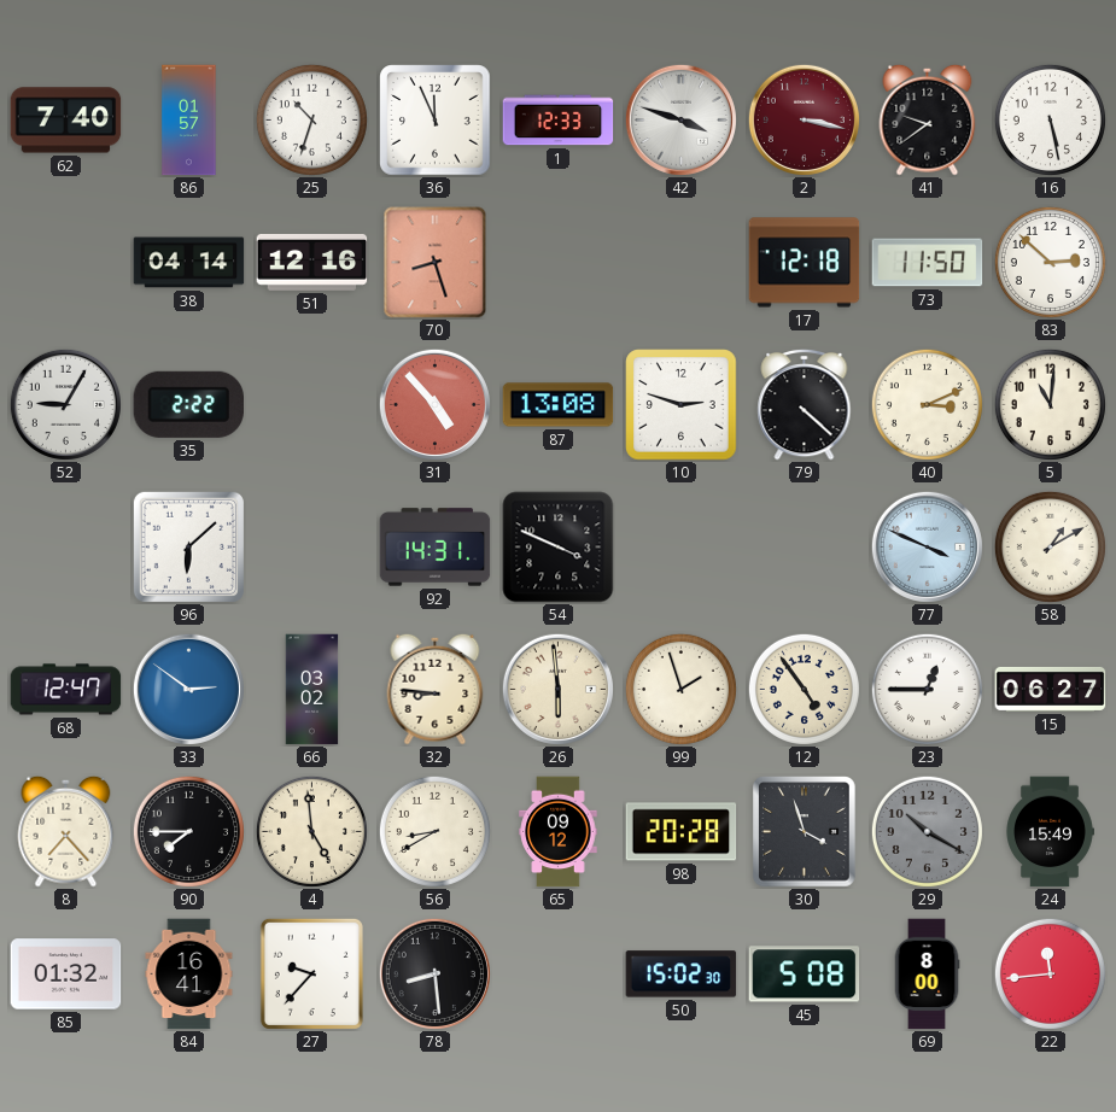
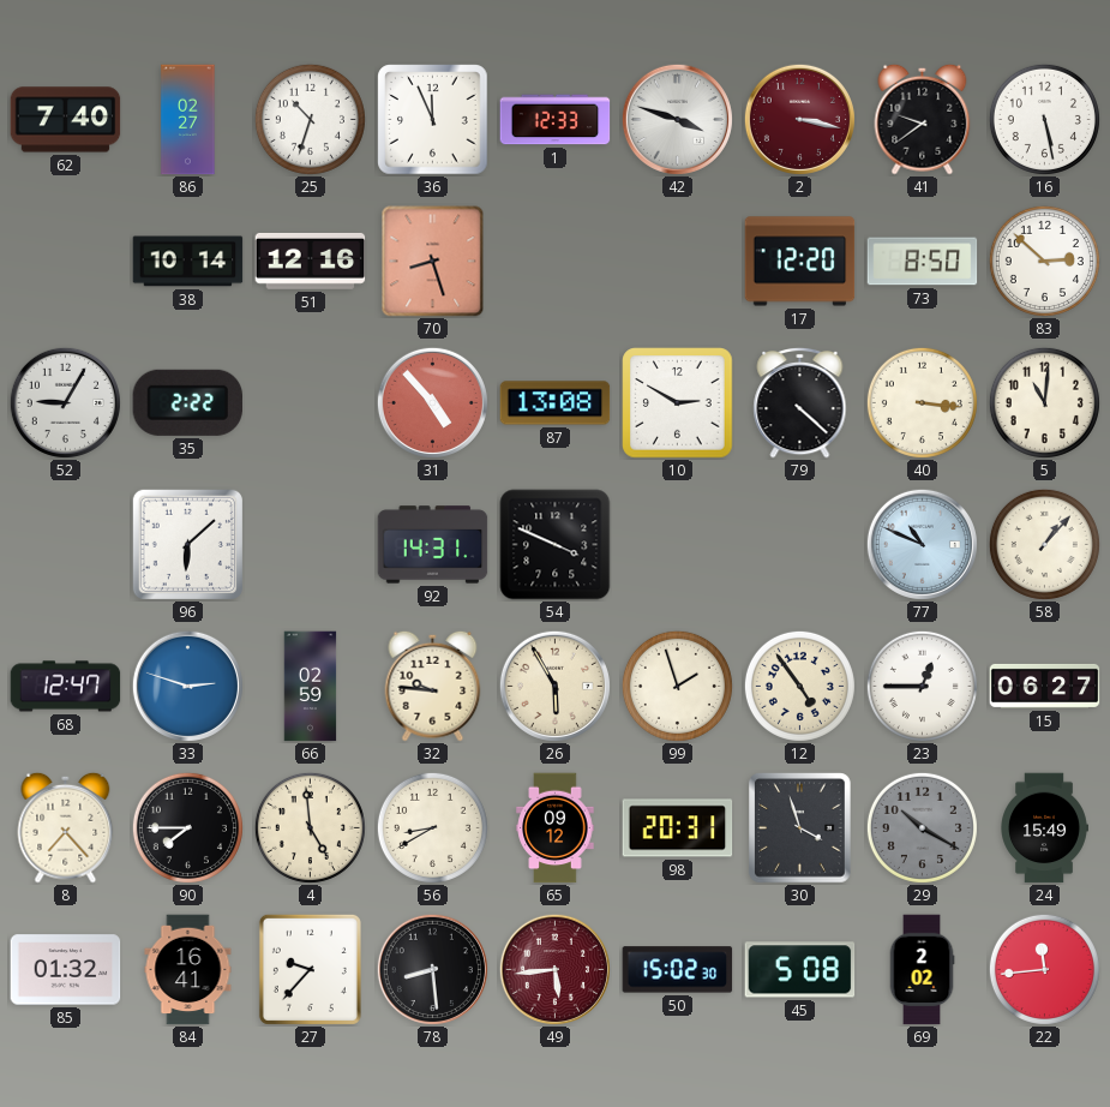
86: 01:57 -> 02:27
38: 04:14 -> 10:14
17: 12:18 -> 12:20
73: 11:50 -> 8:50
10: 2:48 -> 2:50
40: 3:11 -> 3:16
77: 3:49 -> 10:49
58: 1:10 -> 1:07
33: 2:51 -> 2:48
66: 03:02 -> 02:59
32: 8:46 -> 9:46
26: 5:59 -> 5:55
98: 20:28 -> 20:31
49: none -> 5:44
69: 8:00 -> 2:02
